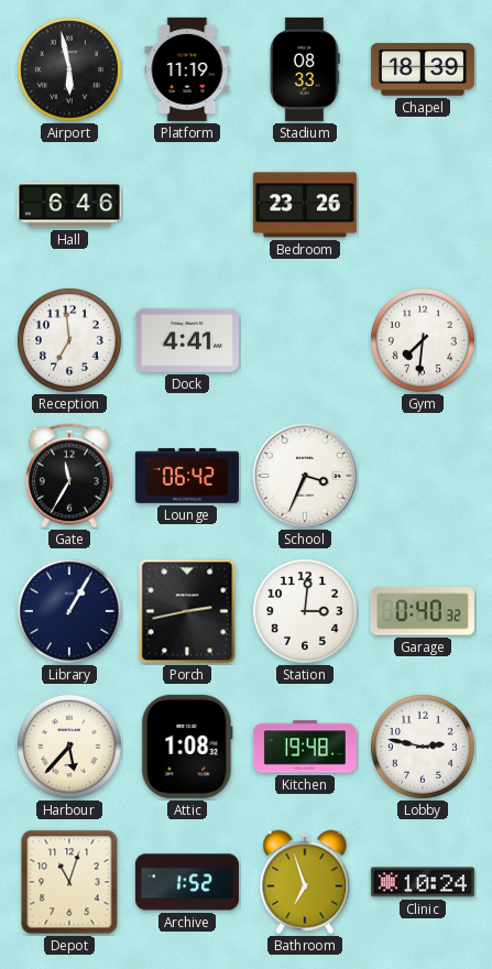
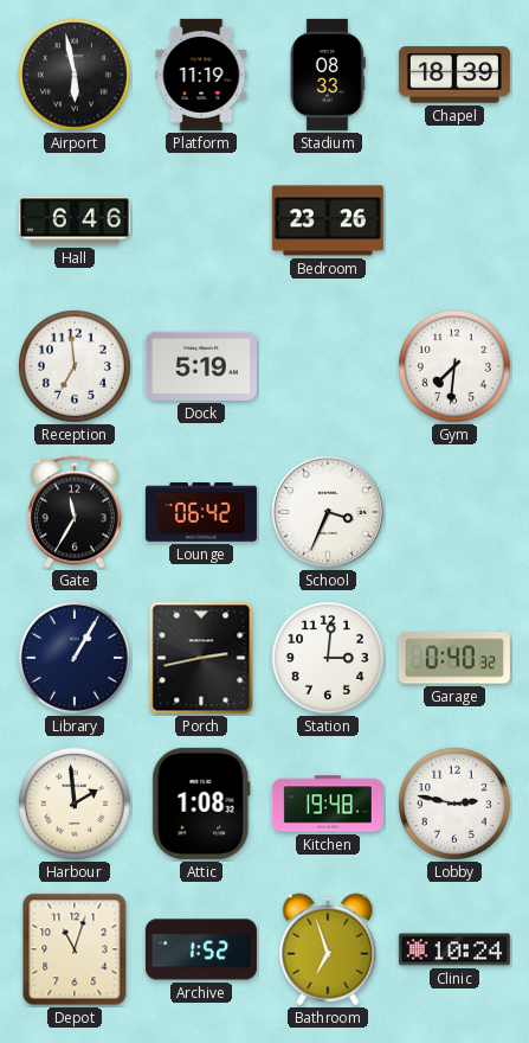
Dock: 4:41 -> 5:19
Harbour: 5:37 -> 1:59
